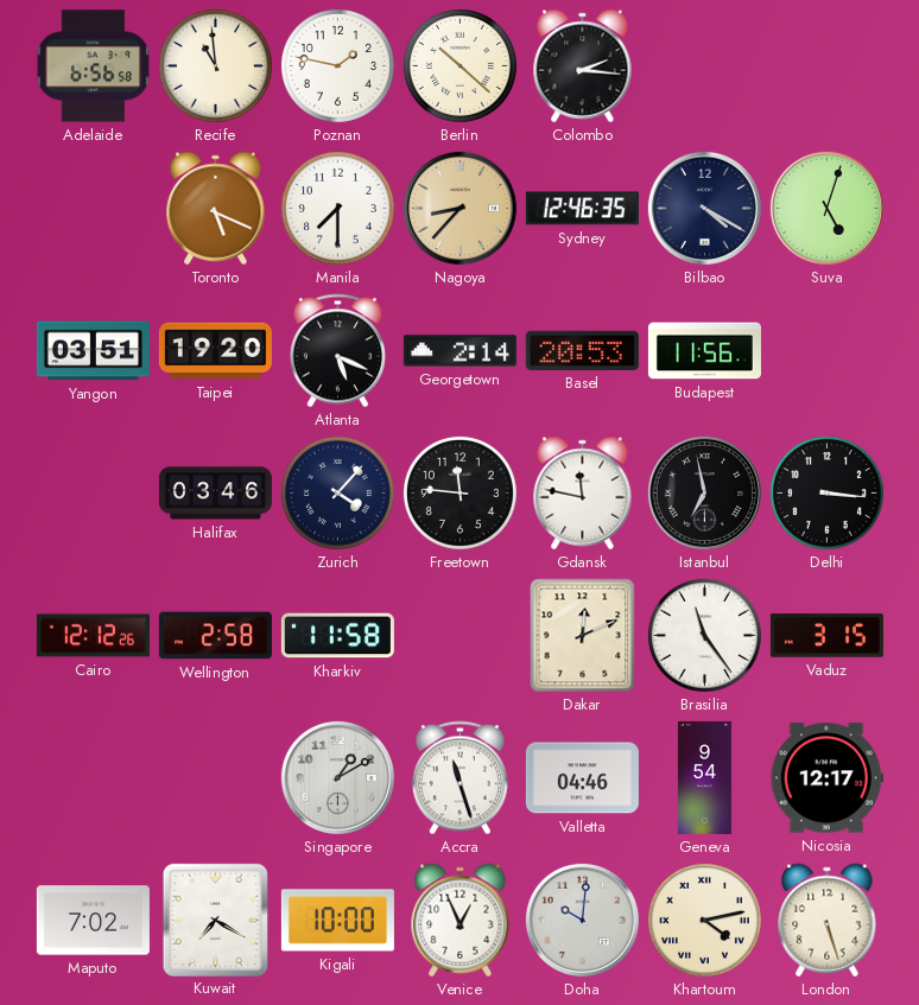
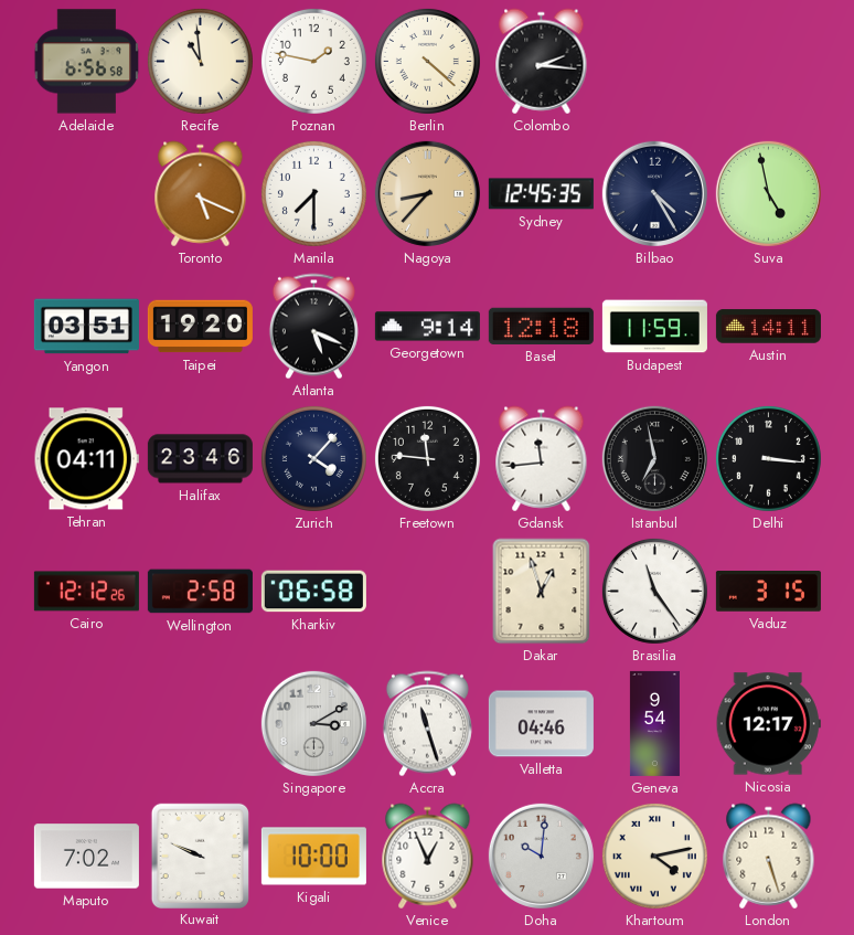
Berlin: 10:22 -> 4:22
Sydney: 12:46 -> 12:45
Bilbao: 4:20 -> 4:25
Suva: 5:03 -> 4:58
Georgetown: 2:14 -> 9:14
Basel: 20:53 -> 12:18
Budapest: 11:56 -> 11:59
Austin: none -> 14:11
Tehran: none -> 04:11
Halifax: 03:46 -> 23:46
Gdansk: 11:47 -> 11:44
Kharkiv: 11:58 -> 06:58
Dakar: 12:11 -> 12:57
Singapore: 1:10 -> 3:10
Kuwait: 7:20 -> 9:49
